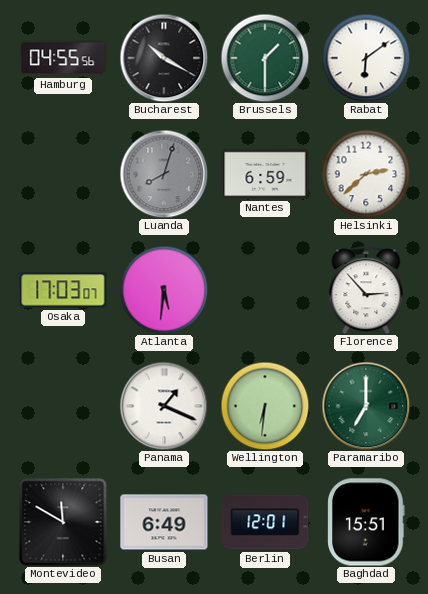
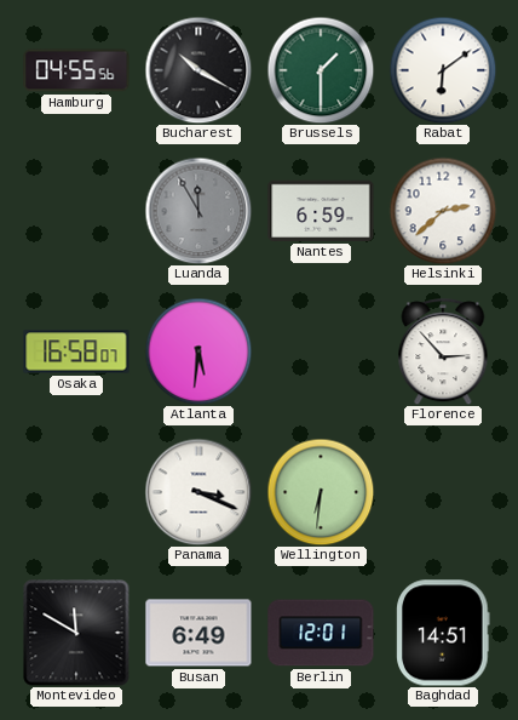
Luanda: 8:03 -> 11:55
Osaka: 17:03 -> 16:58
Panama: 1:19 -> 3:19
Paramaribo: 7:00 -> none
Baghdad: 15:51 -> 14:51
